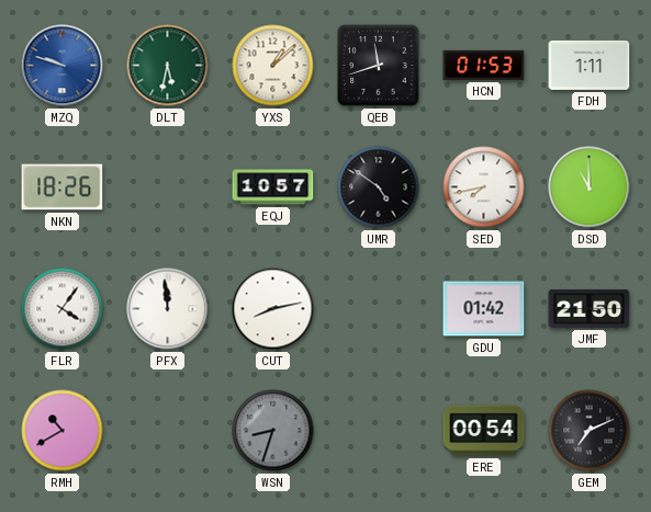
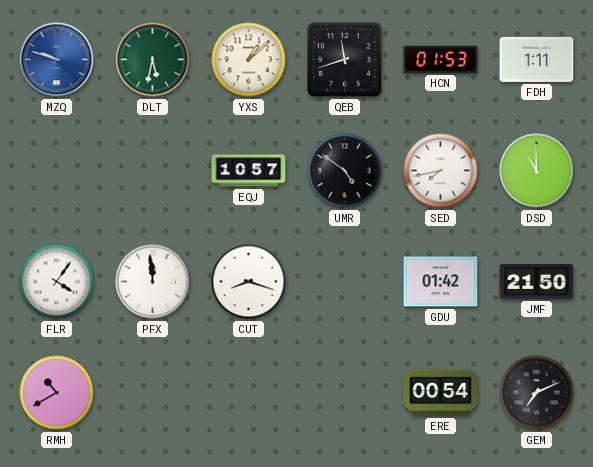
NKN: 18:26 -> none
CUT: 8:13 -> 8:18
WSN: 8:33 -> none
